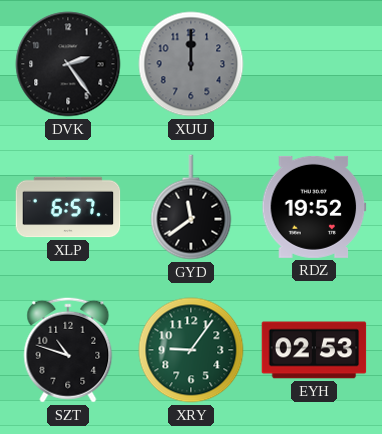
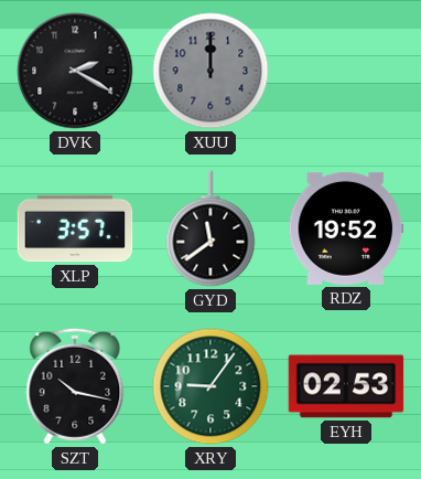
DVK: 2:24 -> 2:20
XLP: 6:57 -> 3:57
SZT: 10:48 -> 10:17
